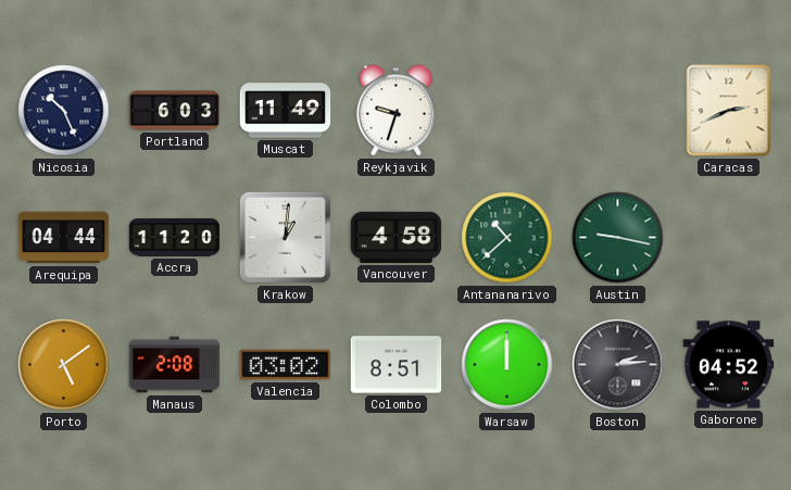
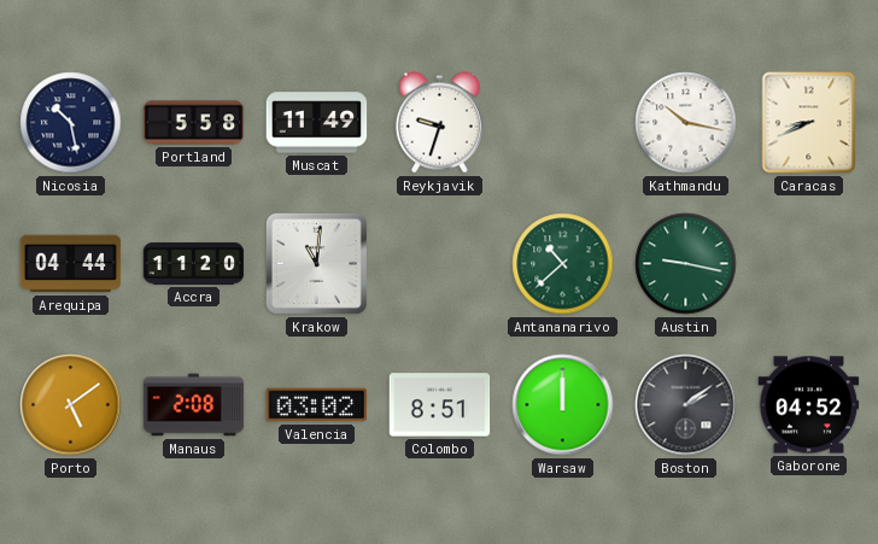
Nicosia: 10:26 -> 10:28
Portland: 6:03 -> 5:58
Kathmandu: none -> 10:17
Caracas: 2:41 -> 8:41
Krakow: 1:01 -> 11:01
Vancouver: 4:58 -> none
Boston: 2:14 -> 2:09
